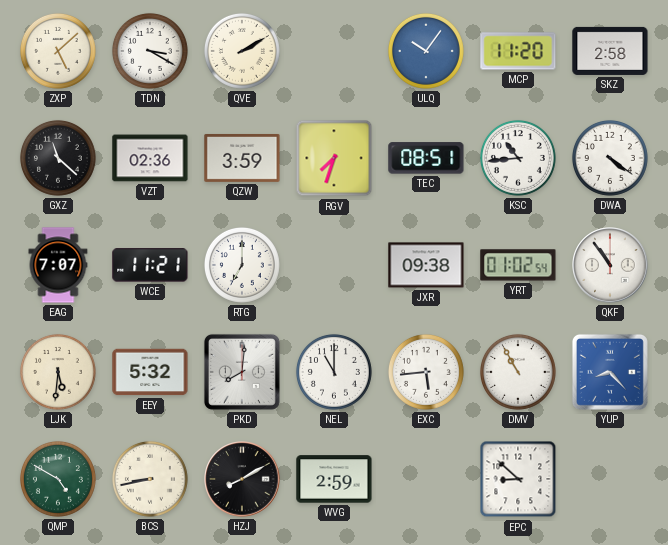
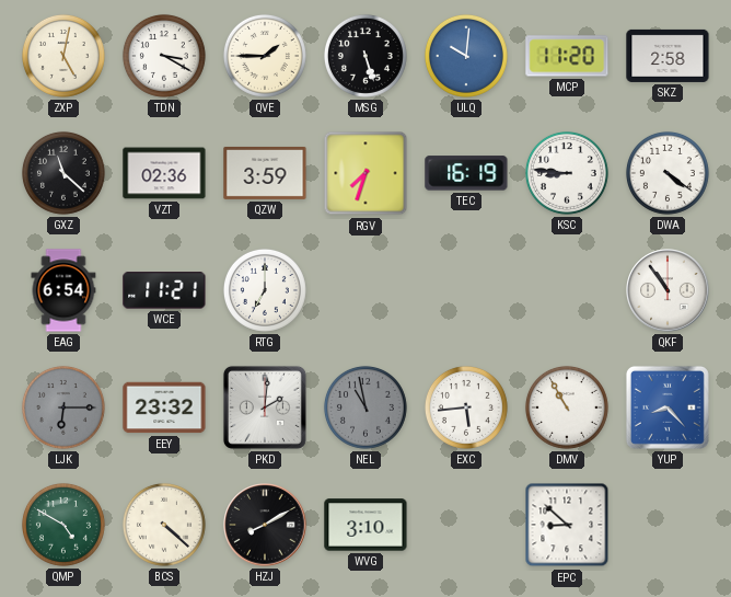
ZXP: 5:08 -> 5:02
QVE: 2:10 -> 1:45
MSG: none -> 5:27
ULQ: 10:06 -> 10:01
TEC: 08:51 -> 16:19
KSC: 10:44 -> 8:46
EAG: 7:07 -> 6:54
JXR: 09:38 -> none
YRT: 01:02 -> none
LJK: 5:31 -> 6:15
LJK dial: cream -> grey
EEY: 5:32 -> 23:32
PKD: 8:01 -> 2:01
NEL: 11:00 -> 10:58
NEL dial: white -> grey
BCS: 8:43 -> 4:22
WVG: 2:59 -> 3:10
